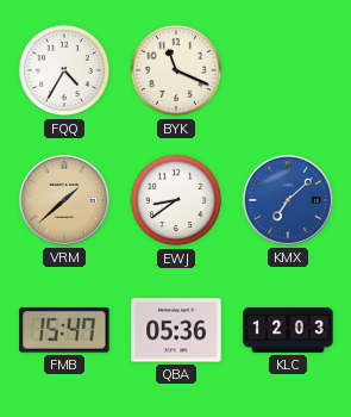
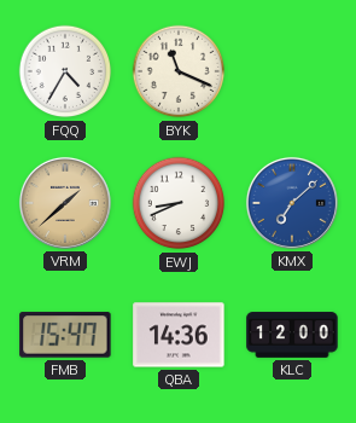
EWJ: 8:39 -> 8:41
QBA: 05:36 -> 14:36
KLC: 12:03 -> 12:00
